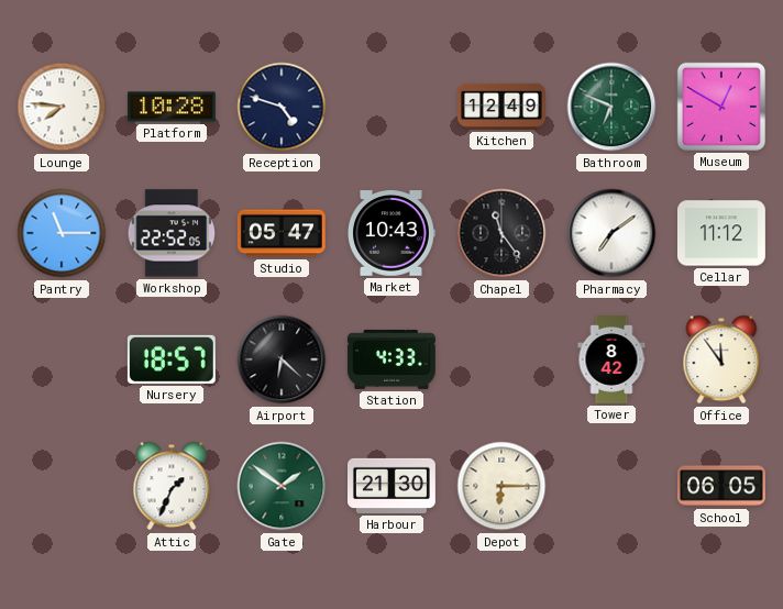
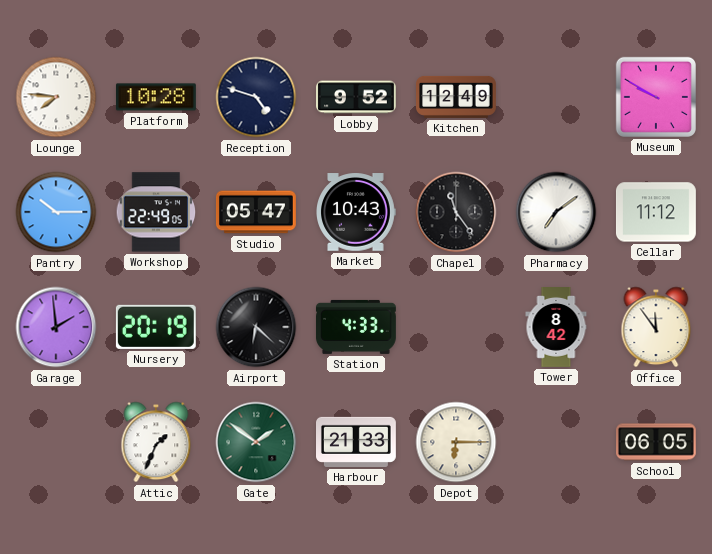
Lobby: none -> 9:52
Bathroom: 6:49 -> none
Museum: 12:50 -> 9:50
Pantry: 11:15 -> 10:15
Workshop: 22:52 -> 22:49
Garage: none -> 1:59
Nursery: 18:57 -> 20:19
Harbour: 21:30 -> 21:33
